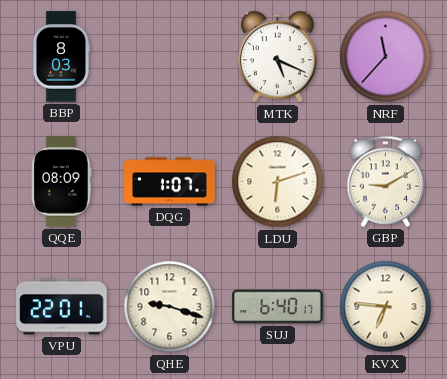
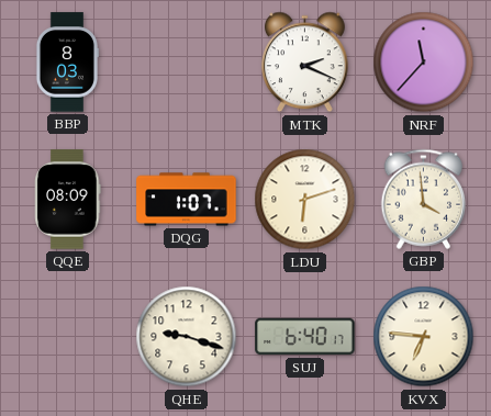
MTK: 5:19 -> 2:19
GBP: 9:10 -> 3:59
VPU: 22:01 -> none
